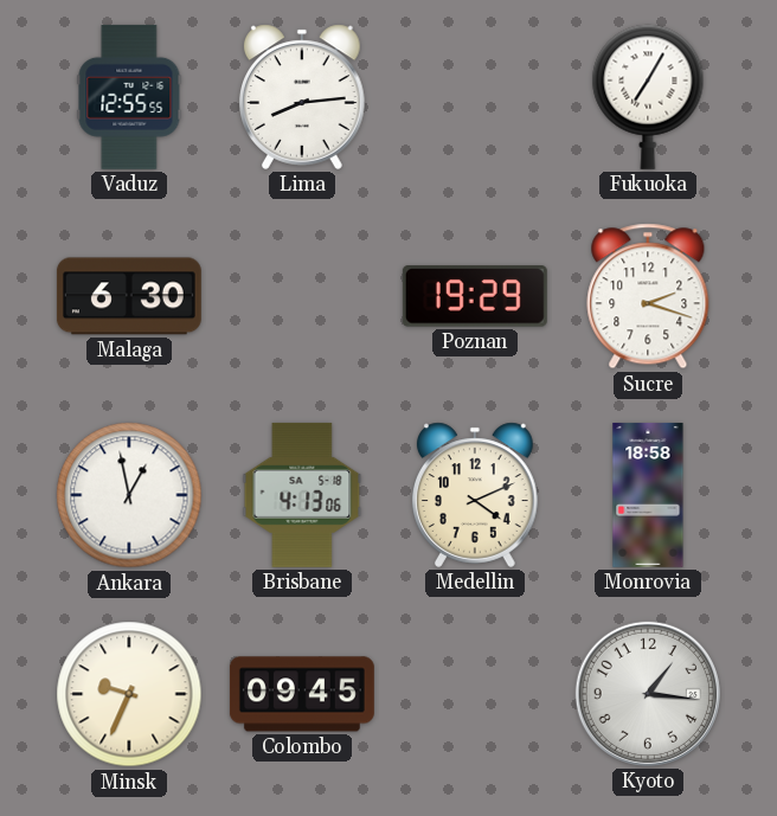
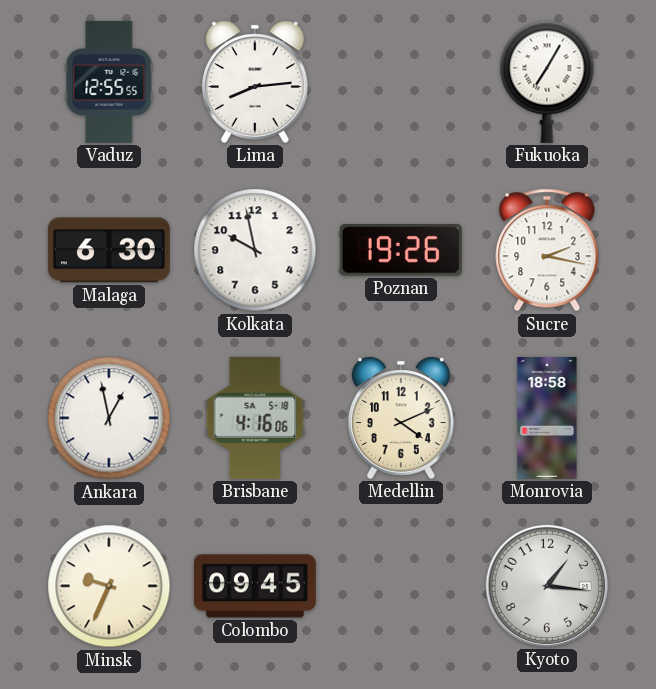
Kolkata: none -> 9:58
Poznan: 19:29 -> 19:26
Sucre: 2:18 -> 2:17
Brisbane: 4:13 -> 4:16
